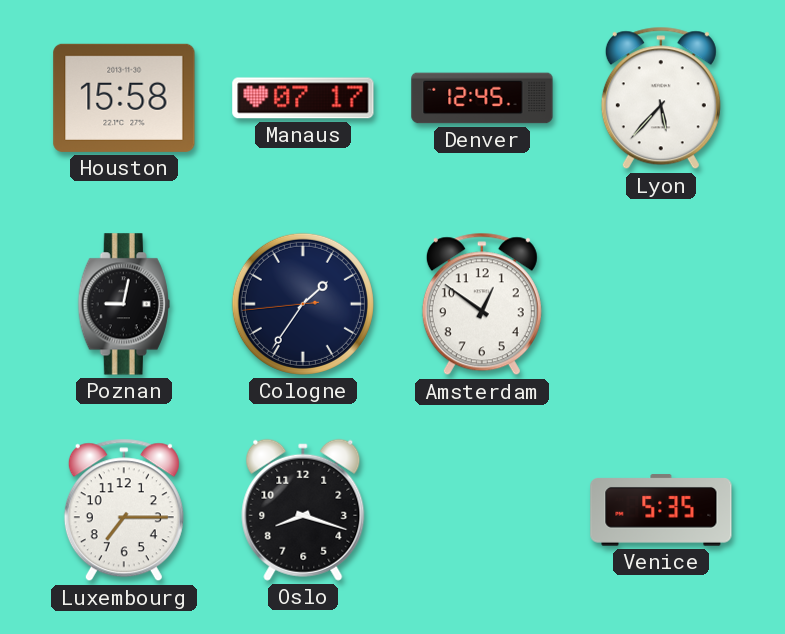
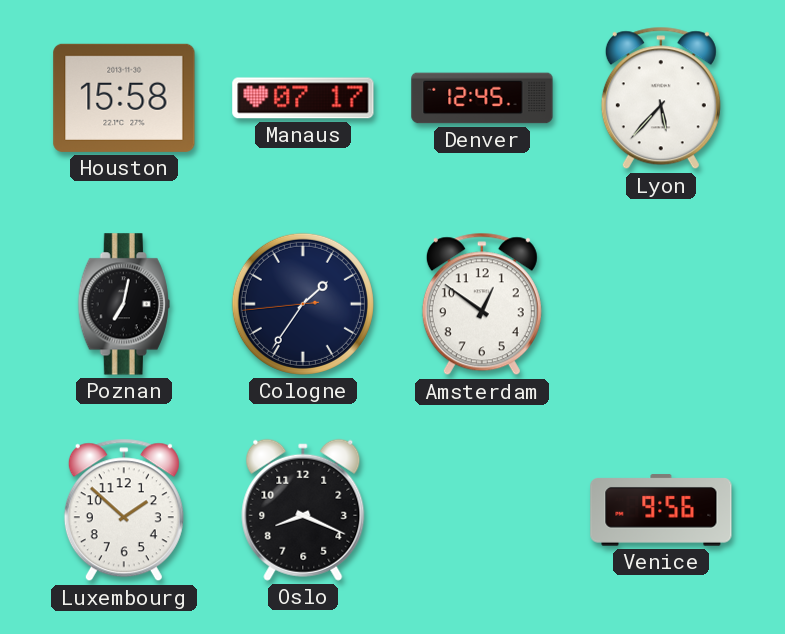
Poznan: 9:02 -> 7:02
Luxembourg: 7:15 -> 1:52
Oslo: 8:18 -> 8:19
Venice: 5:35 -> 9:56
